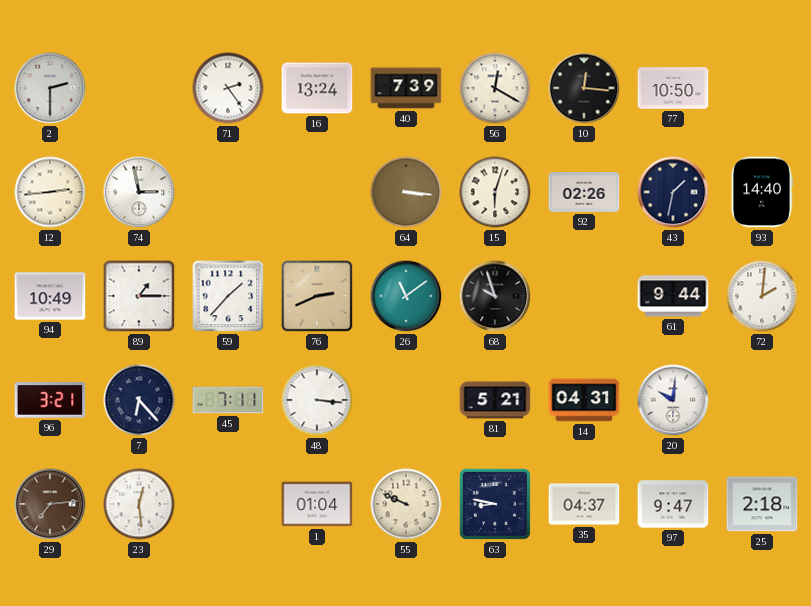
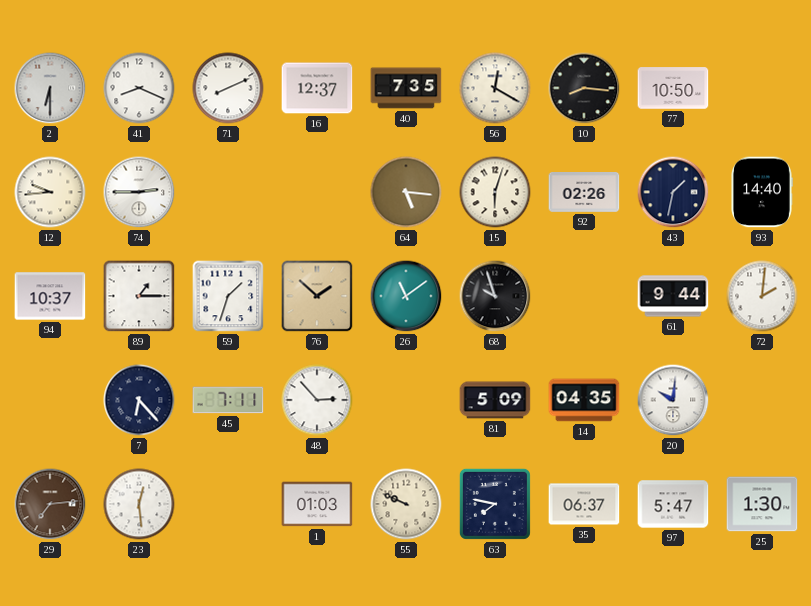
2: 2:30 -> 6:30
41: none -> 8:19
71: 2:24 -> 8:11
16: 13:24 -> 12:37
40: 7:39 -> 7:35
10: 12:16 -> 8:16
12: 2:44 -> 9:44
74: 2:58 -> 2:45
64: 3:16 -> 5:16
94: 10:49 -> 10:37
59: 1:37 -> 1:33
76: 2:41 -> 1:52
96: 3:21 -> none
48: 3:16 -> 2:53
81: 5:21 -> 5:09
14: 04:31 -> 04:35
1: 01:04 -> 01:03
63: 8:47 -> 7:47
35: 04:37 -> 06:37
97: 9:47 -> 5:47
25: 2:18 -> 1:30
